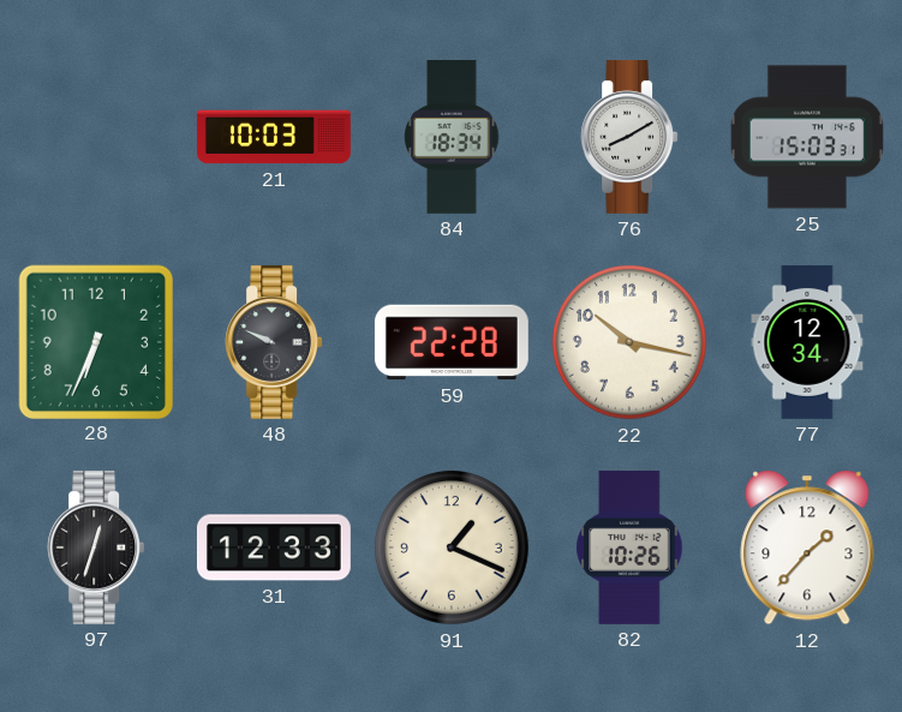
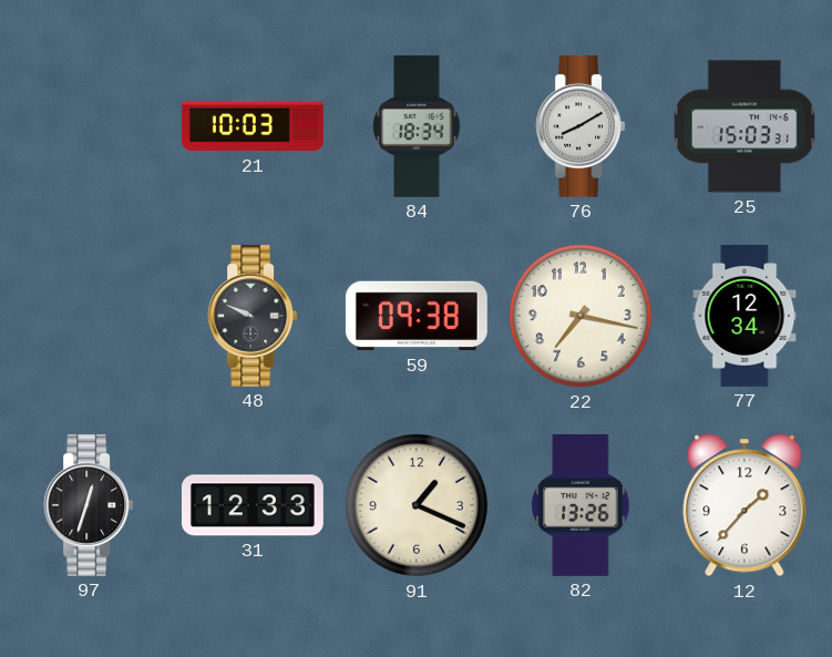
28: 6:34 -> none
59: 22:28 -> 09:38
22: 10:17 -> 7:17
82: 10:26 -> 13:26
